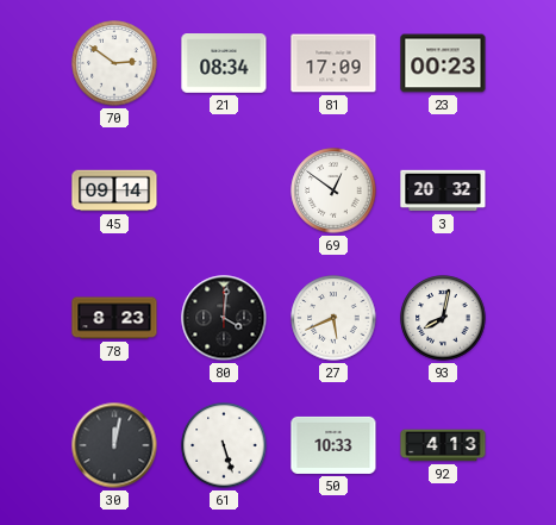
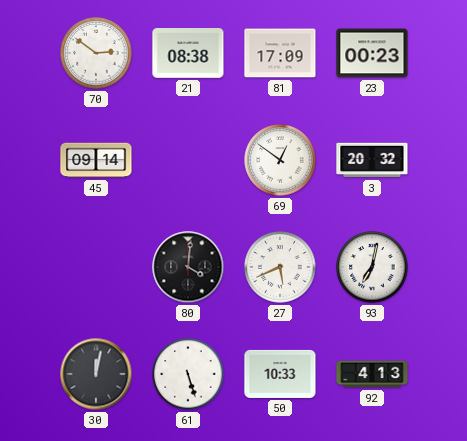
21: 08:34 -> 08:38
78: 8:23 -> none
93: 8:02 -> 7:02
